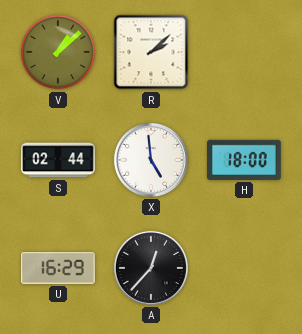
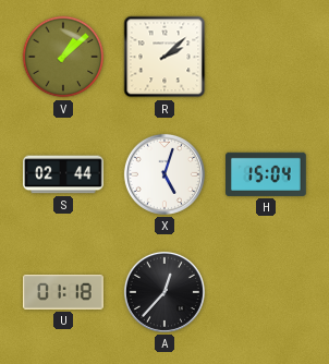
X: 4:59 -> 5:03
H: 18:00 -> 15:04
U: 16:29 -> 01:18
